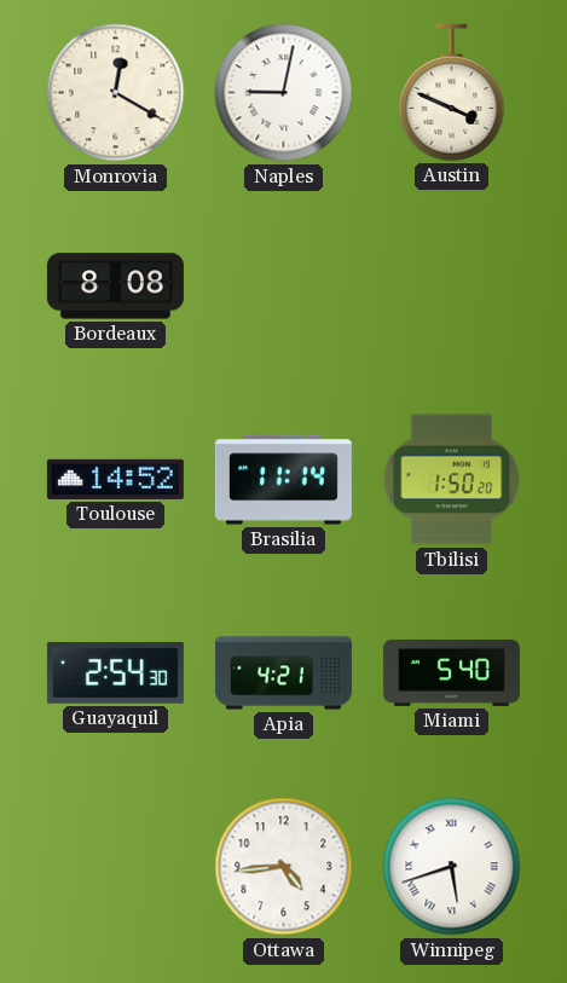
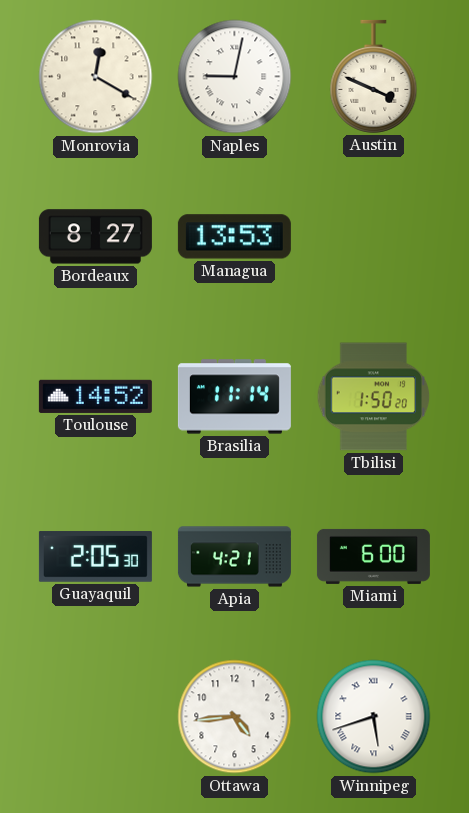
Bordeaux: 8:08 -> 8:27
Managua: none -> 13:53
Guayaquil: 2:54 -> 2:05
Miami: 5:40 -> 6:00
